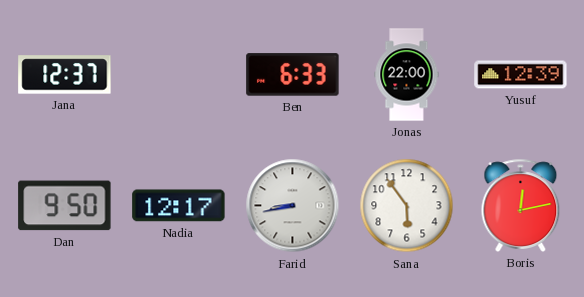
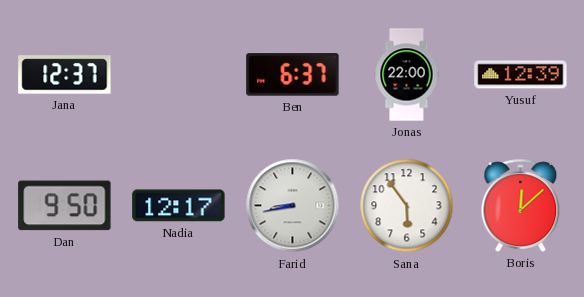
Ben: 6:33 -> 6:37
Boris: 12:13 -> 12:08
